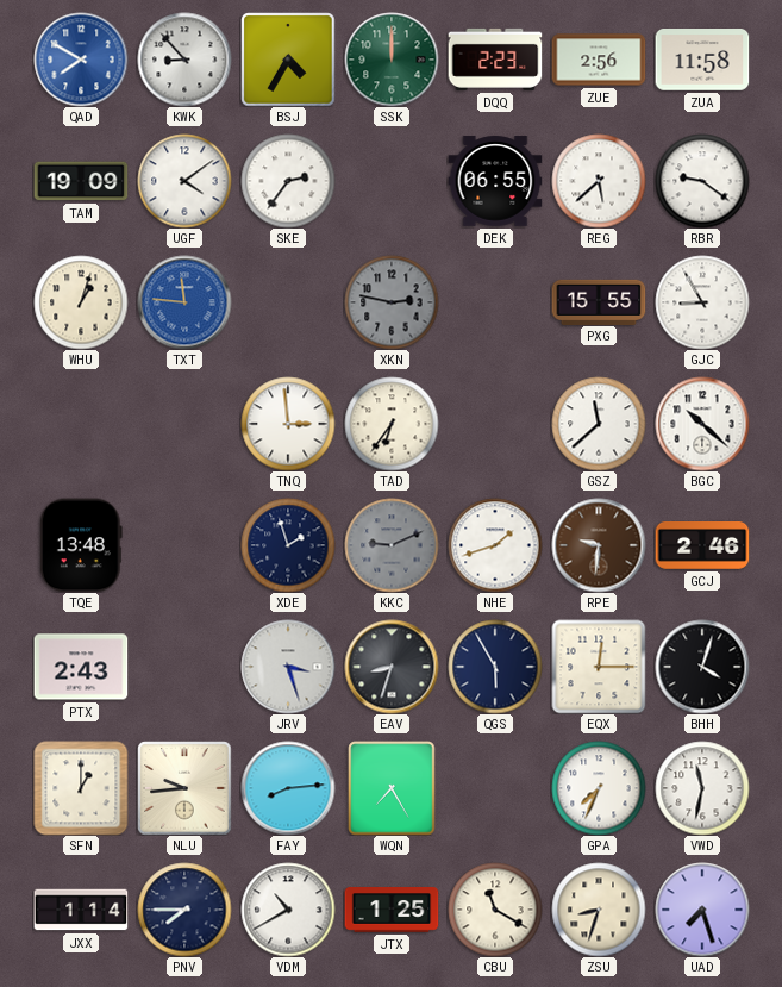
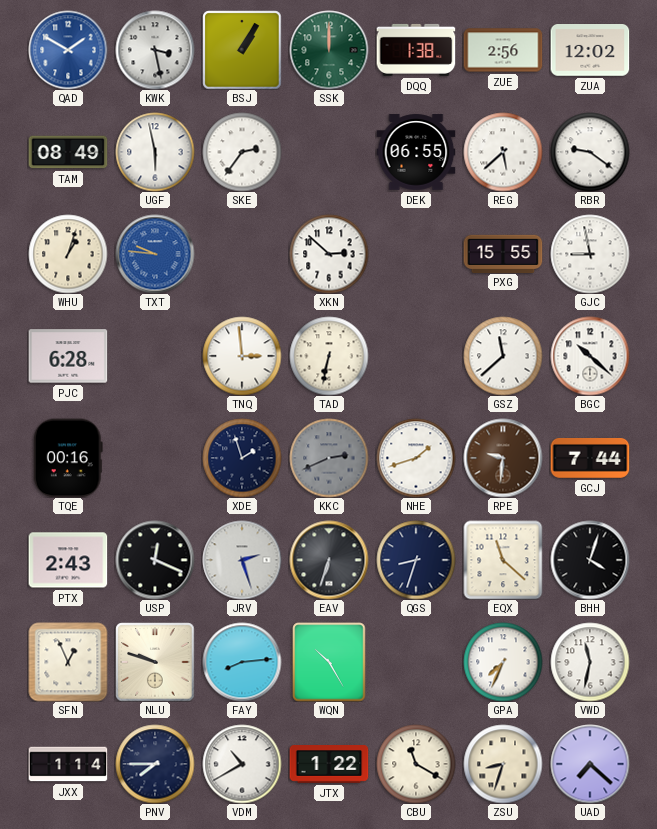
QAD: 7:50 -> 1:50
KWK: 8:53 -> 3:28
BSJ: 4:35 -> 1:05
DQQ: 2:23 -> 1:38
ZUA: 11:58 -> 12:02
TAM: 19:09 -> 08:49
UGF: 4:09 -> 5:58
TXT: 11:46 -> 9:46
XKN: 2:47 -> 2:52
XKN dial: grey -> white
GJC: 8:55 -> 8:58
PJC: none -> 6:28
TAD: 6:36 -> 6:32
TQE: 13:48 -> 00:16
KKC: 9:11 -> 2:41
GCJ: 2:46 -> 7:44
USP: none -> 12:19
JRV: 3:27 -> 2:27
EAV: 8:33 -> 6:33
QGS: 5:55 -> 8:33
EQX: 12:15 -> 11:22
SFN: 1:00 -> 12:56
NLU: 9:44 -> 9:48
WQN: 7:25 -> 10:25
JTX: 1:25 -> 1:22
UAD: 7:27 -> 7:22
